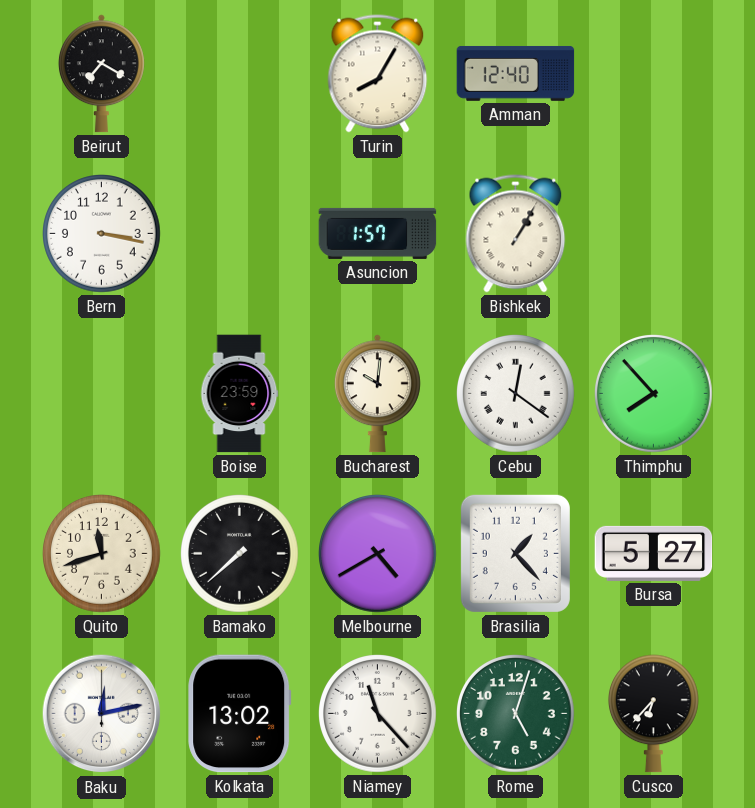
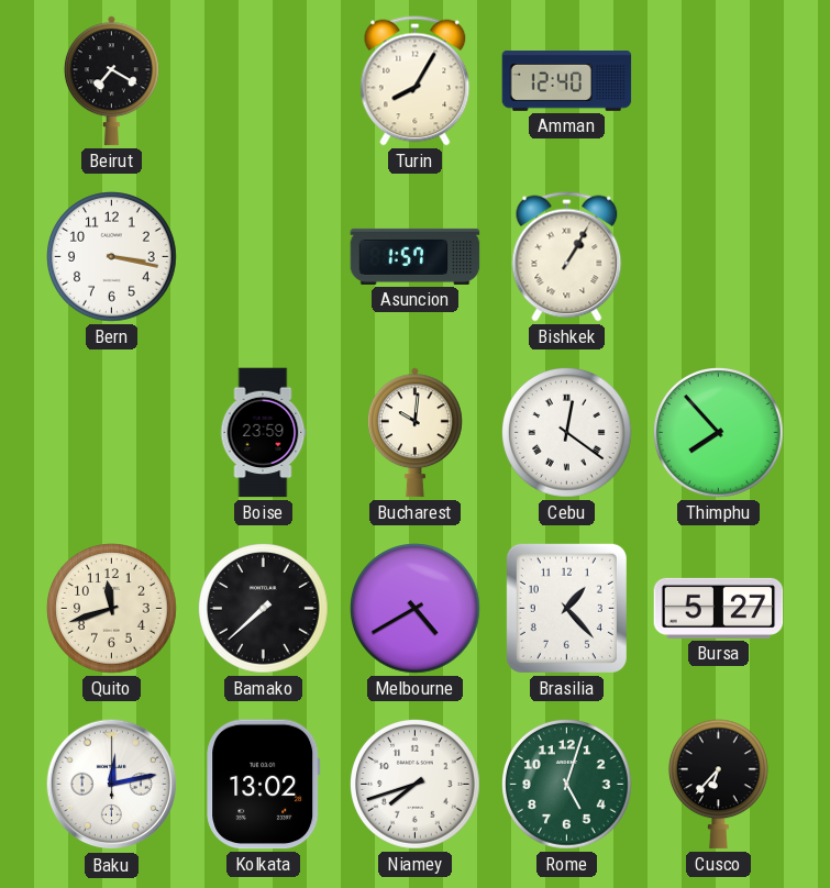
Niamey: 11:23 -> 7:42
